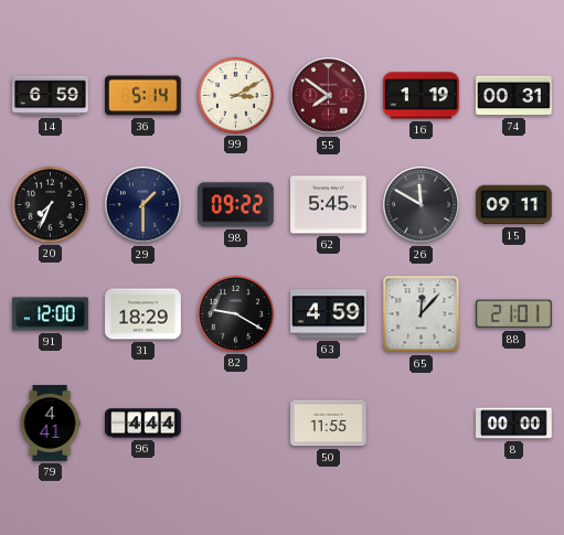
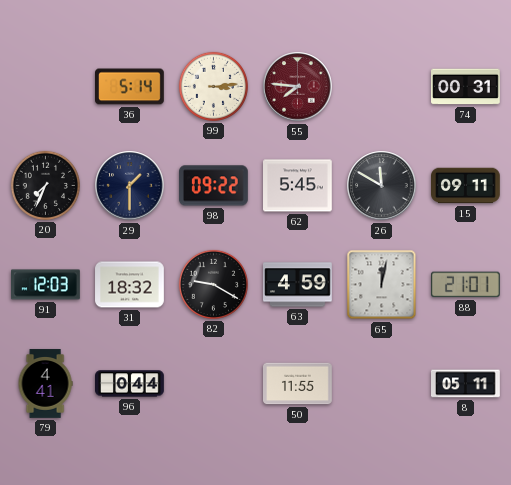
14: 6:59 -> none
99: 3:10 -> 3:14
55: 7:51 -> 7:46
16: 1:19 -> none
91: 12:00 -> 12:03
31: 18:29 -> 18:32
65: 12:07 -> 12:02
96: 4:44 -> 0:44
8: 00:00 -> 05:11
